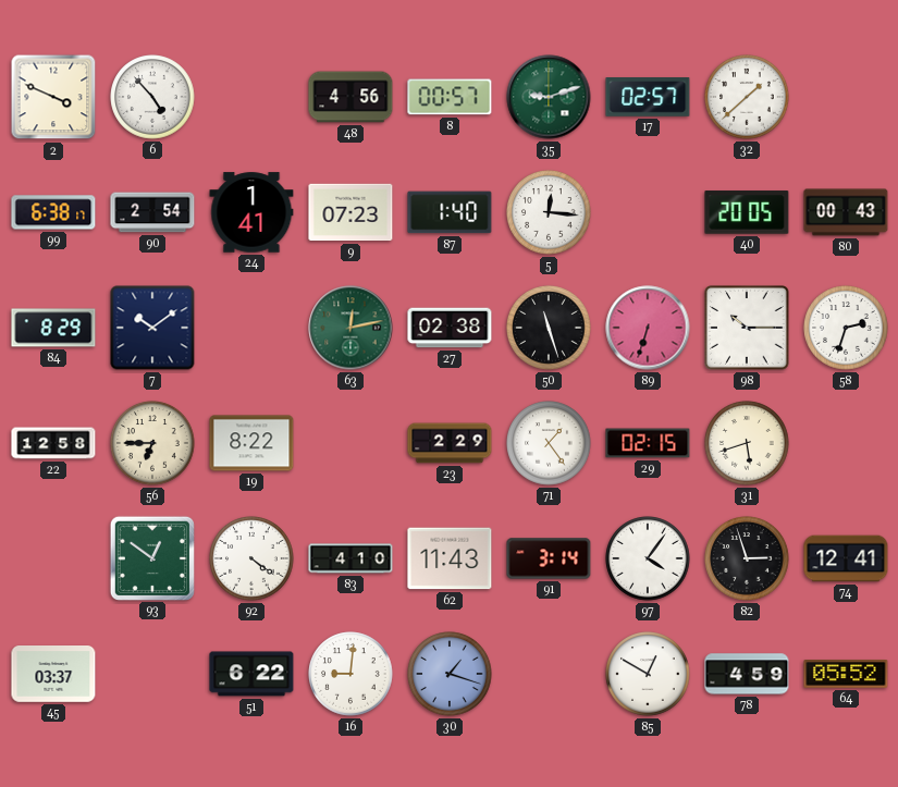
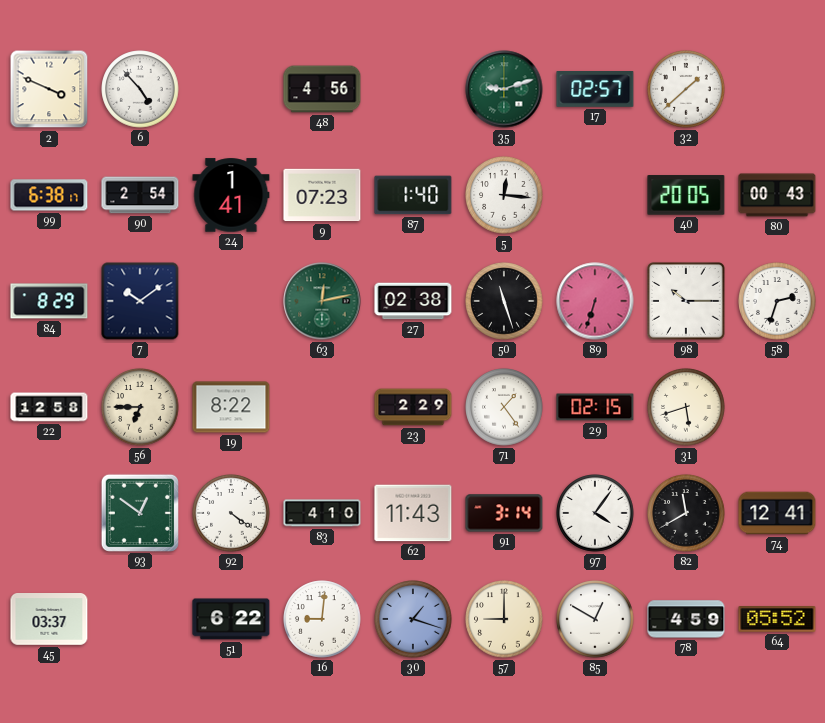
8: 00:57 -> none
82: 2:57 -> 11:40
57: none -> 9:00
